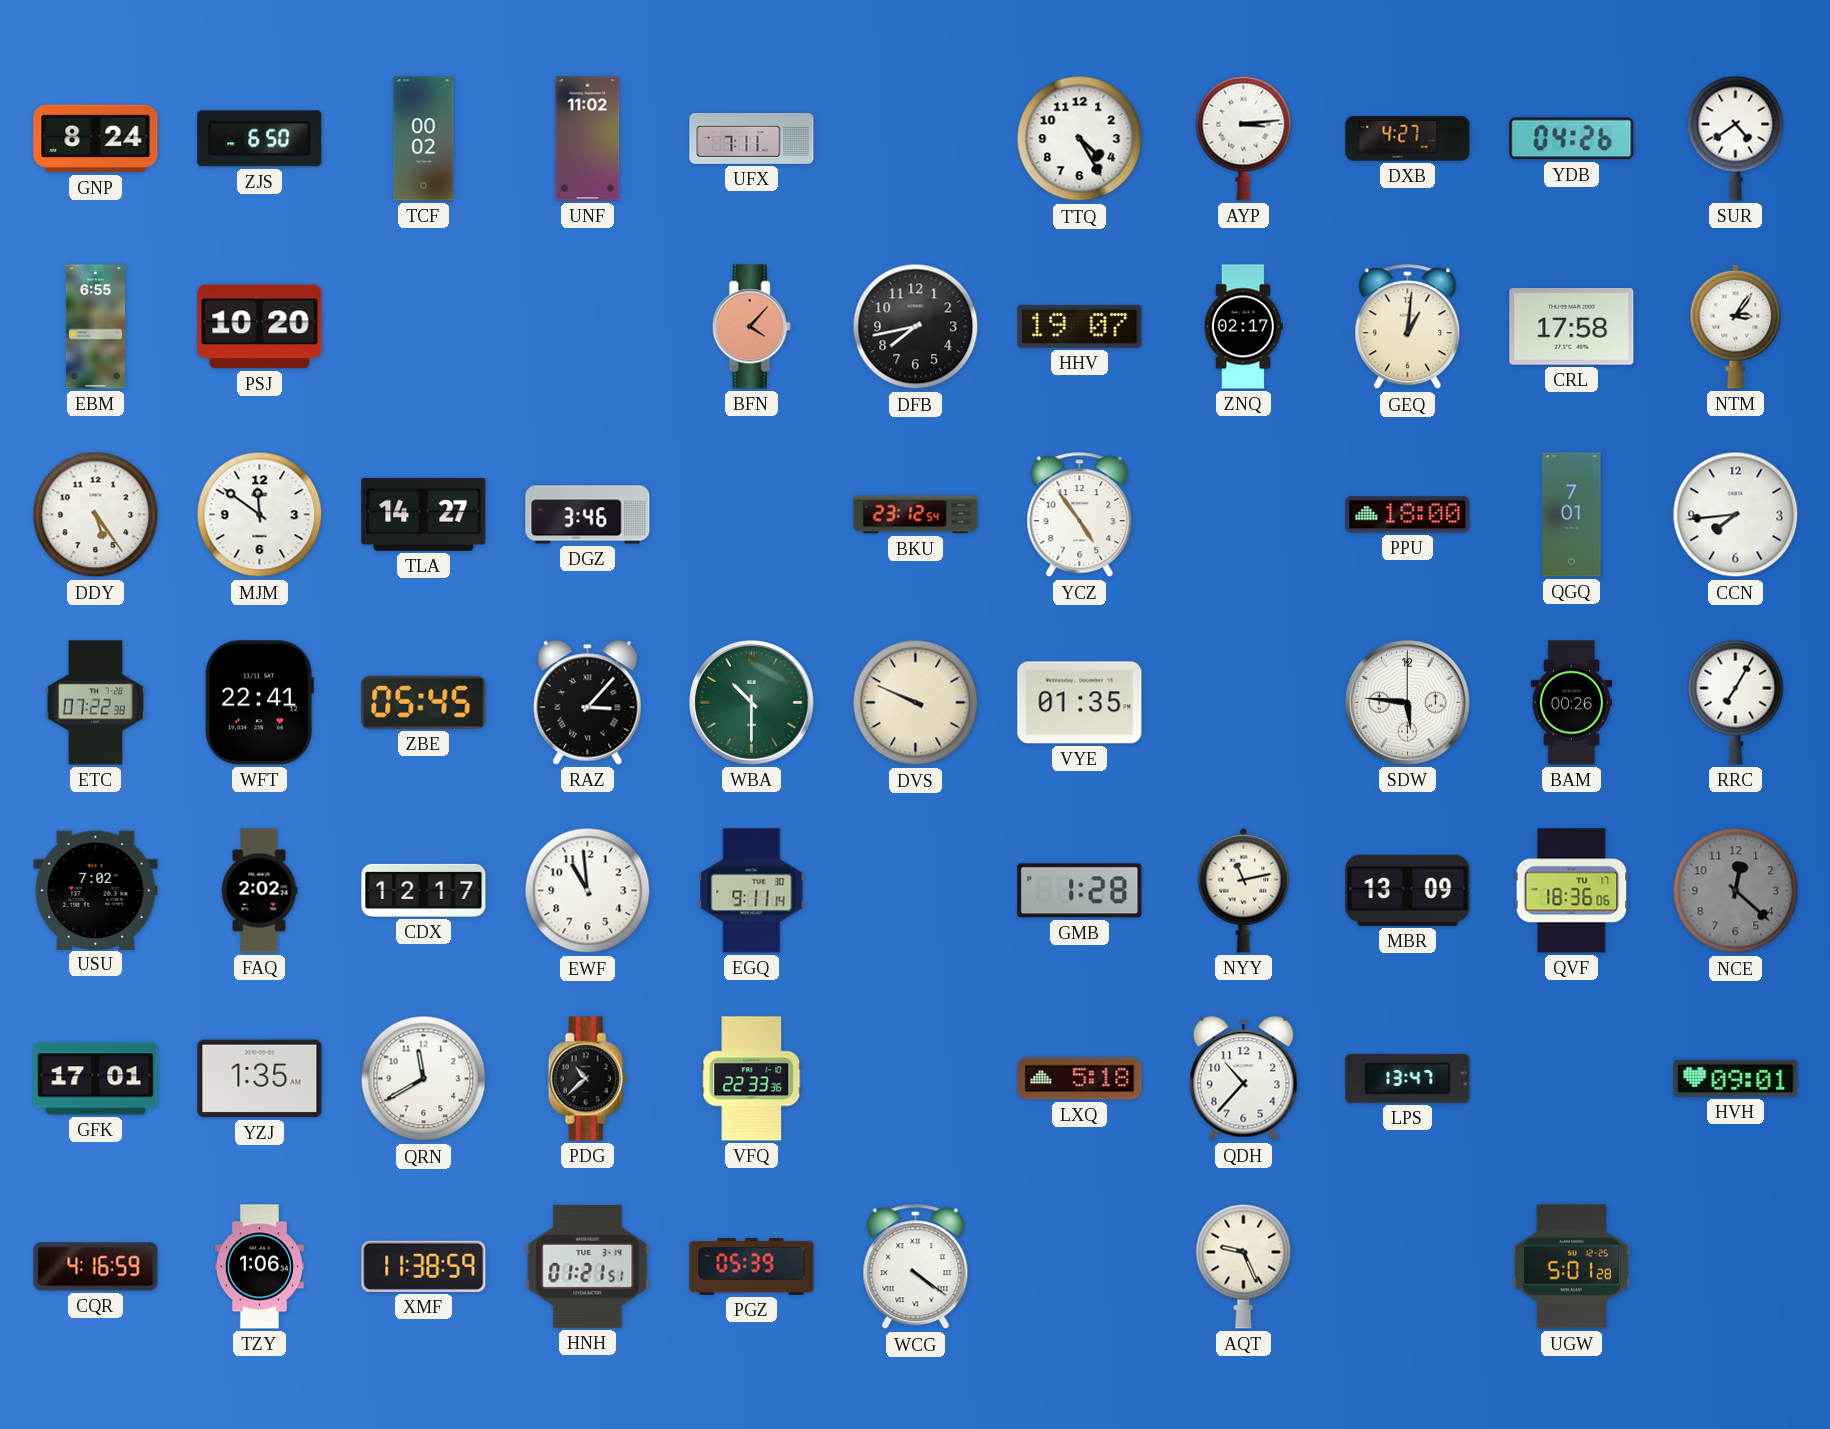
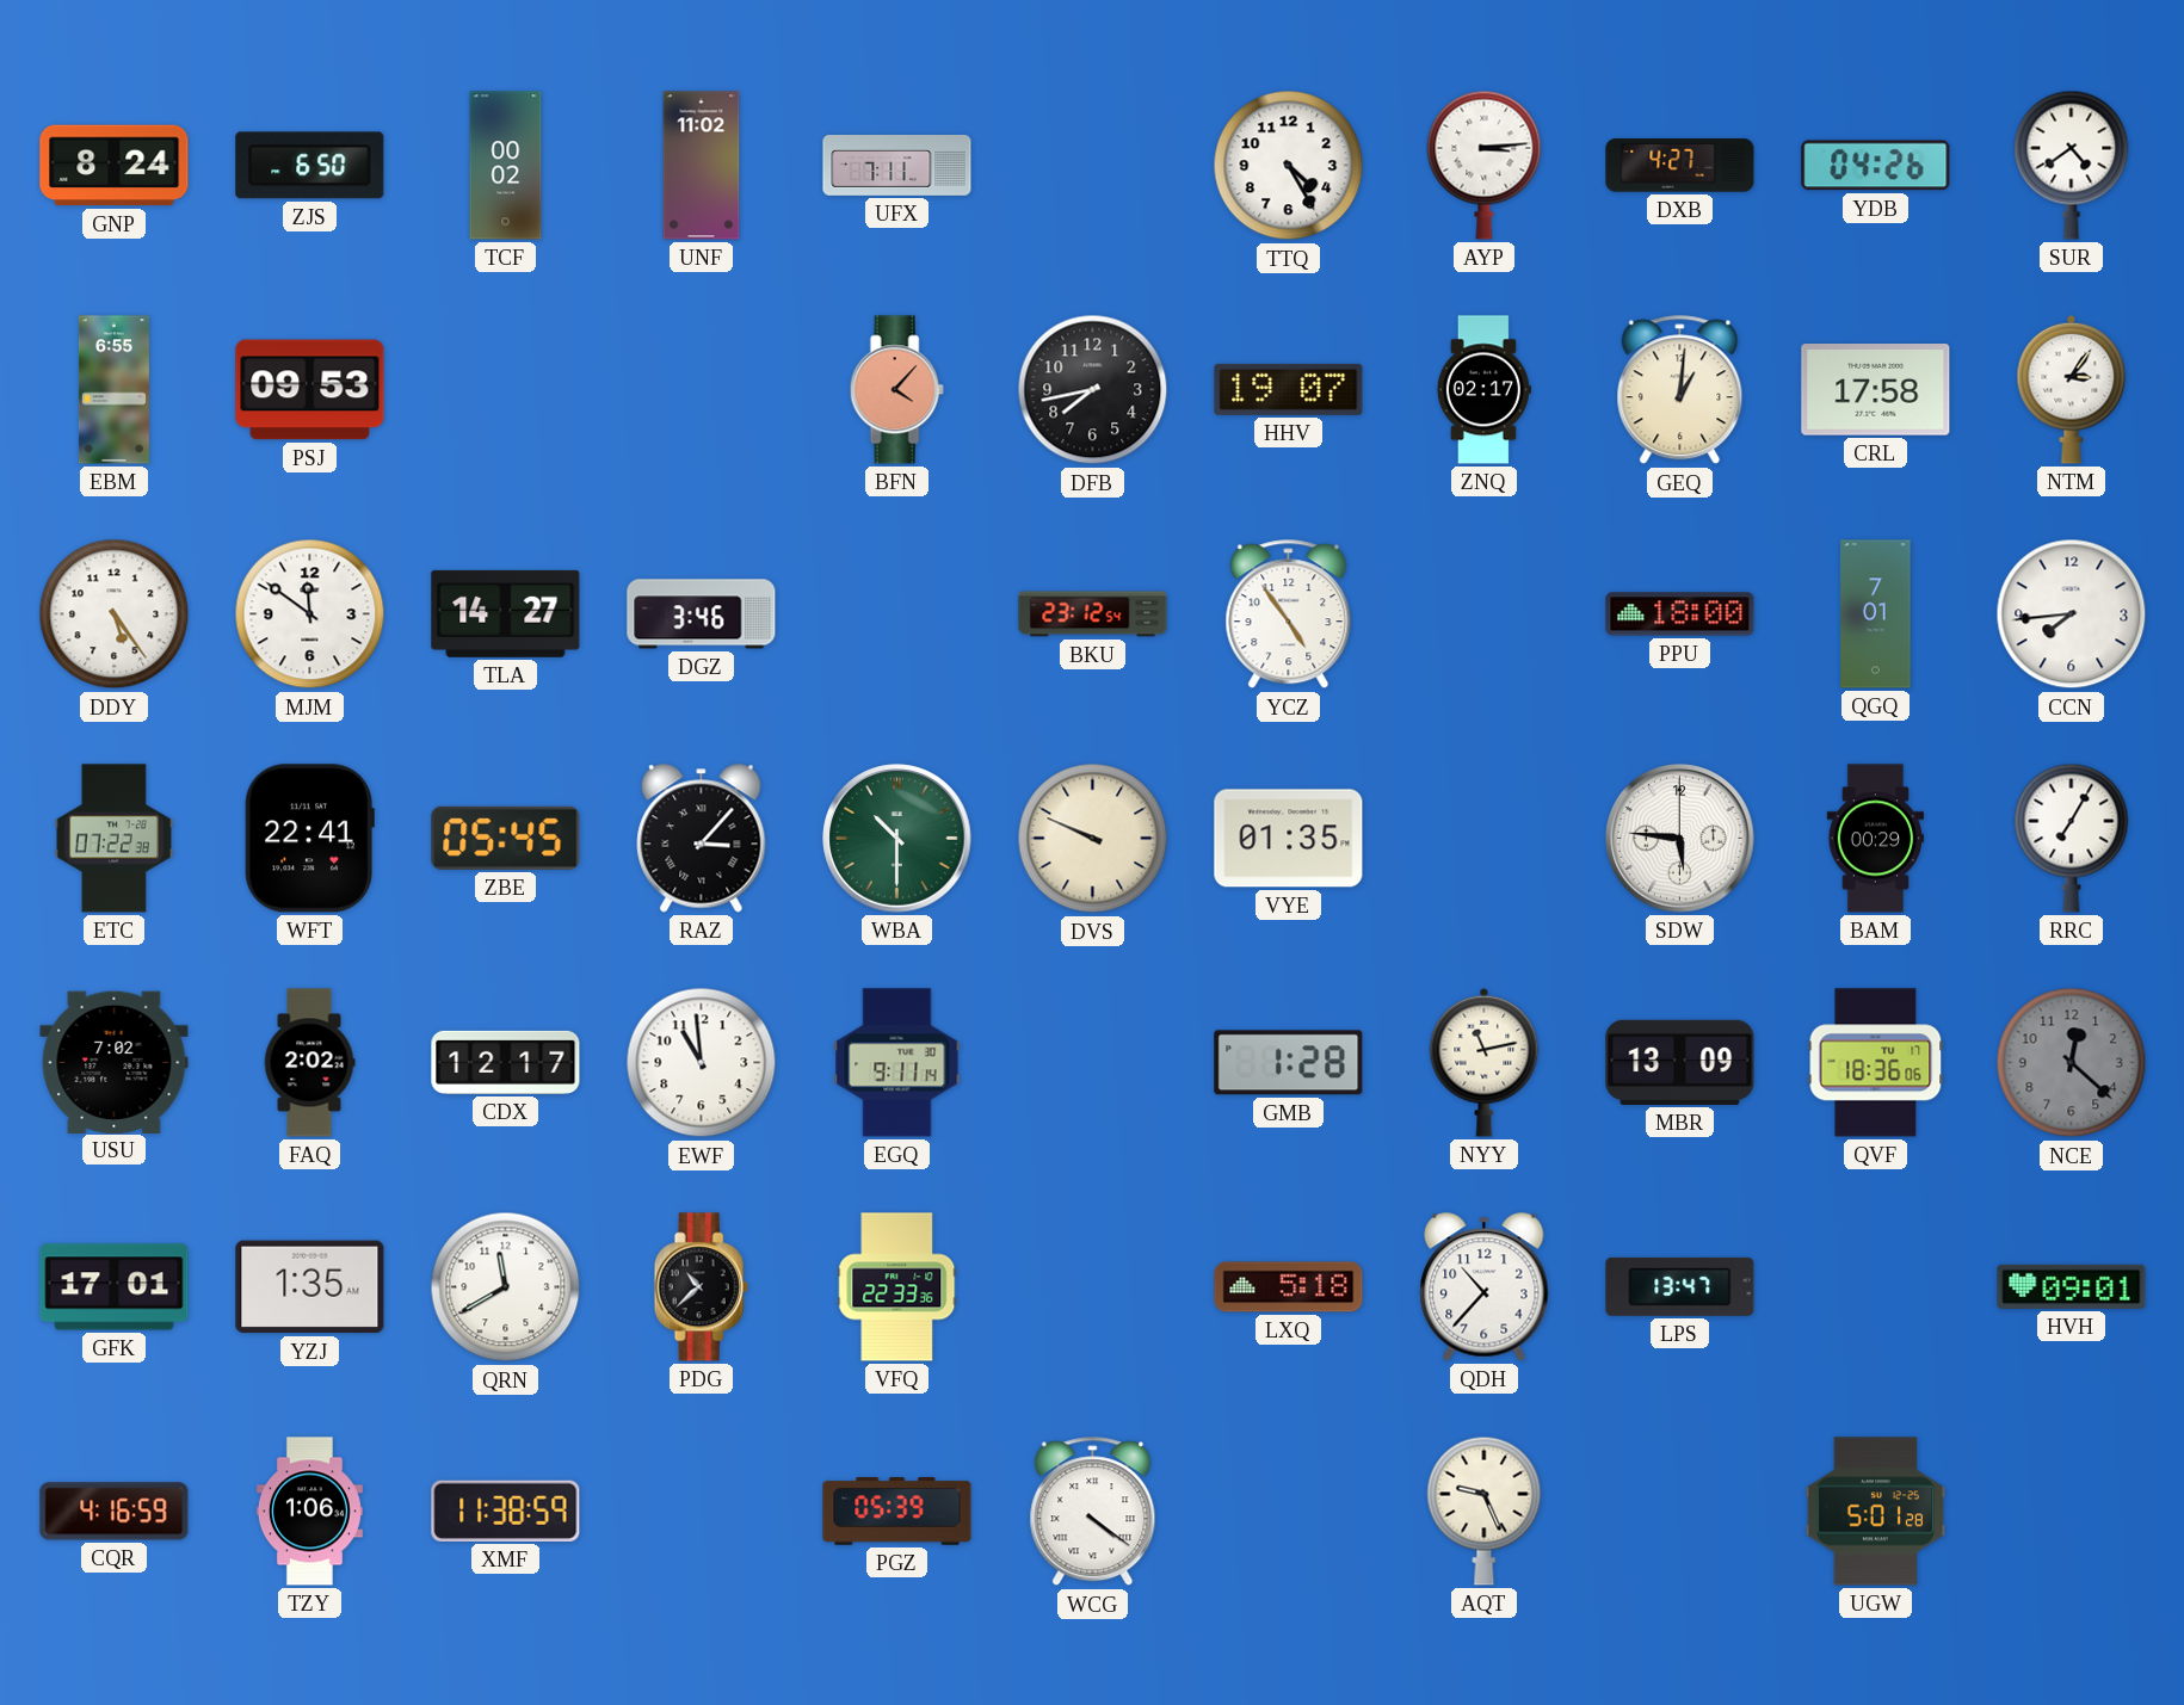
PSJ: 10:20 -> 09:53
BAM: 00:26 -> 00:29
HNH: 01:21 -> none
